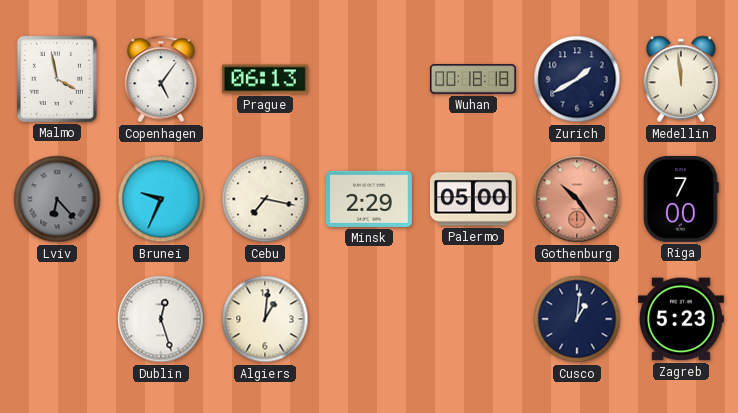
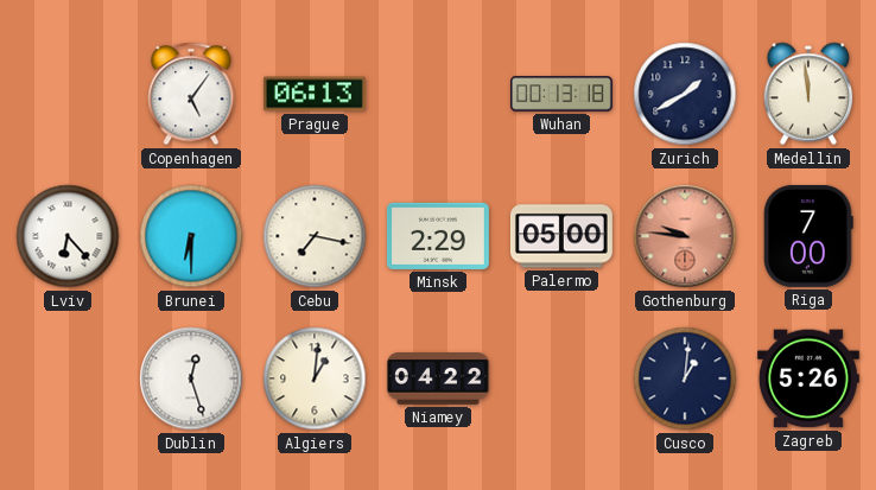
Malmo: 3:58 -> none
Wuhan: 00:18 -> 00:13
Lviv dial: grey -> white
Brunei: 9:34 -> 6:30
Gothenburg: 10:24 -> 9:46
Niamey: none -> 04:22
Zagreb: 5:23 -> 5:26
